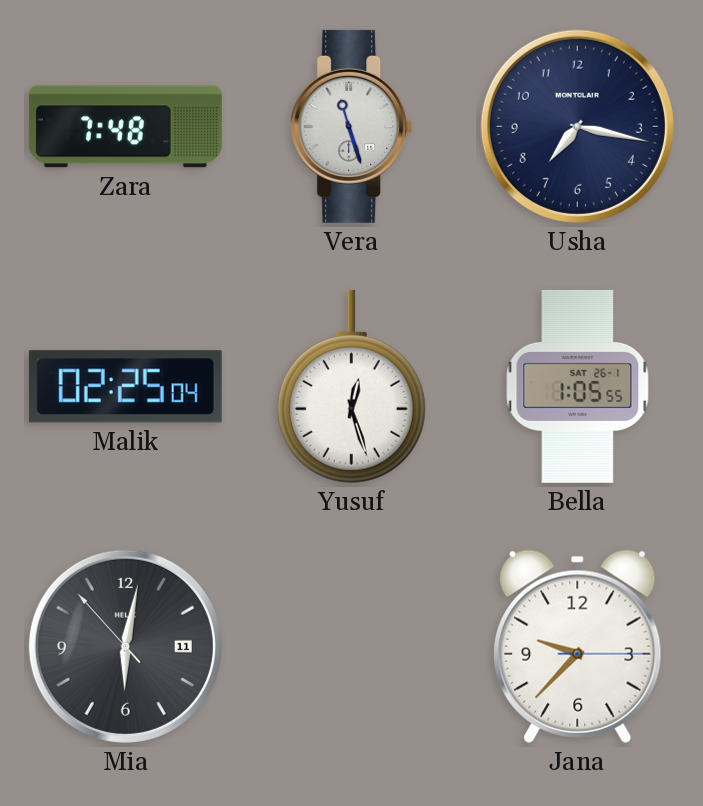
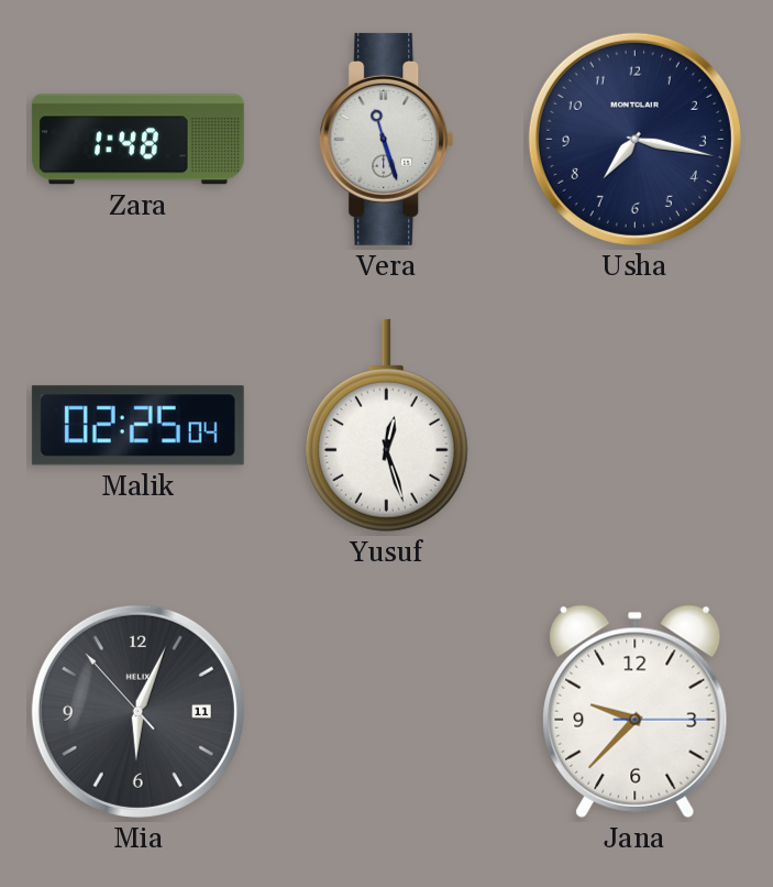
Zara: 7:48 -> 1:48
Bella: 1:05 -> none
Mia: 6:01 -> 6:03
